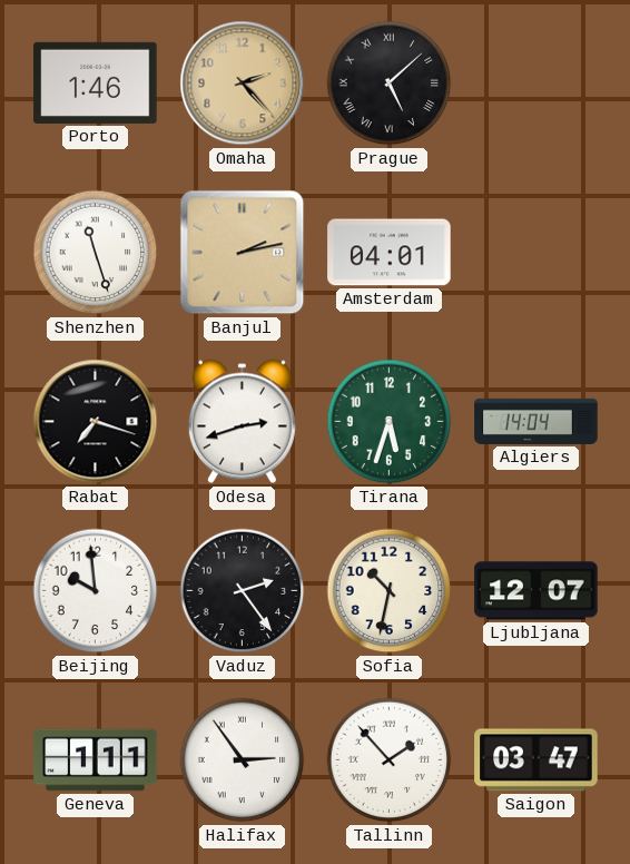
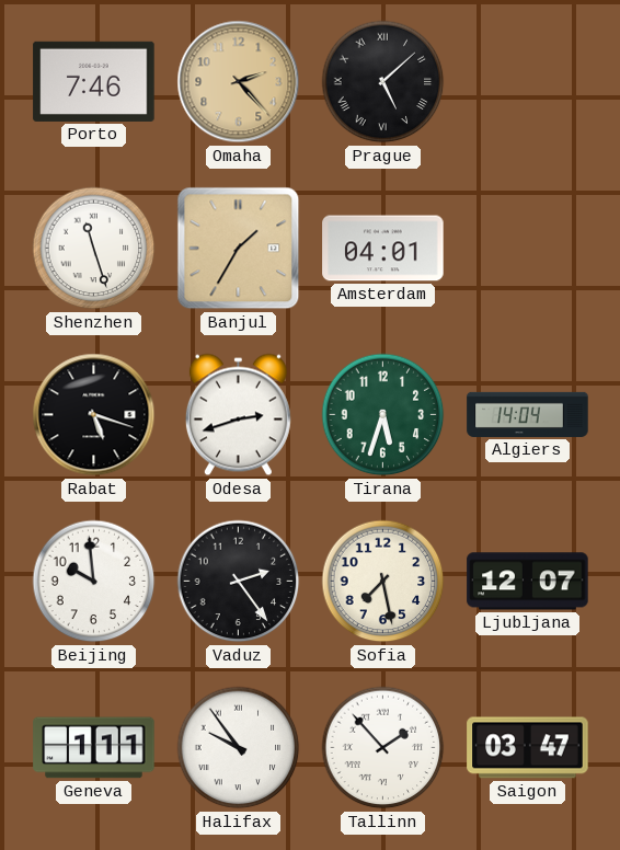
Porto: 1:46 -> 7:46
Banjul: 2:13 -> 1:35
Rabat: 7:18 -> 5:18
Sofia: 10:32 -> 7:28
Halifax: 2:54 -> 9:54
